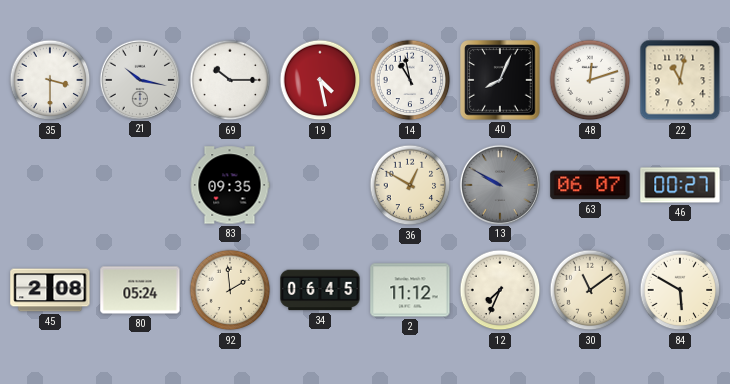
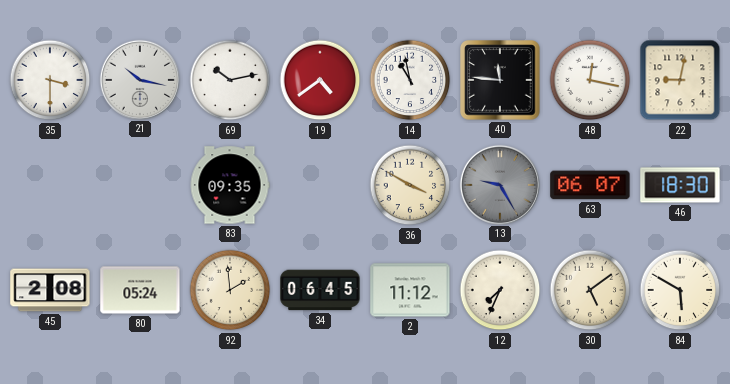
69: 10:15 -> 10:13
19: 4:28 -> 4:39
40: 8:04 -> 11:46
48: 12:12 -> 12:17
22: 11:02 -> 9:02
36: 12:50 -> 3:50
13: 9:50 -> 9:25
46: 00:27 -> 18:30
30: 11:09 -> 5:09
